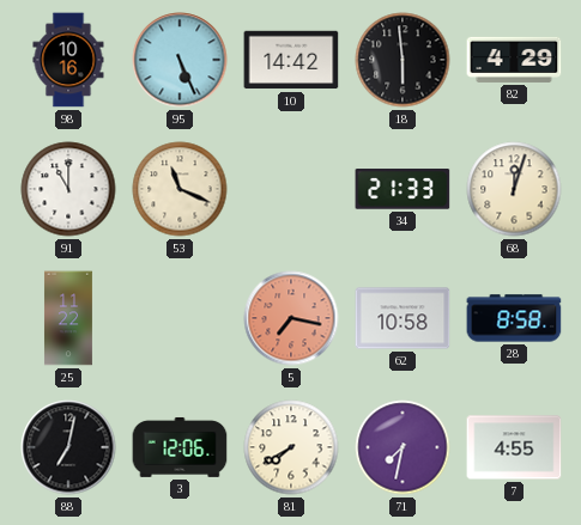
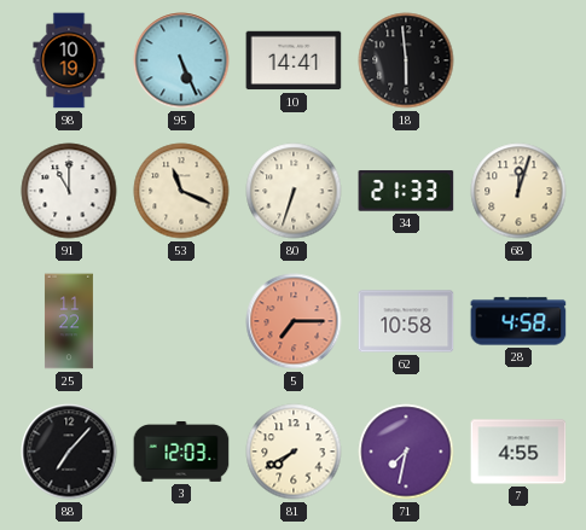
98: 10:16 -> 10:19
10: 14:42 -> 14:41
82: 4:29 -> none
80: none -> 6:33
5: 7:17 -> 7:15
28: 8:58 -> 4:58
88: 7:02 -> 7:07
3: 12:06 -> 12:03
